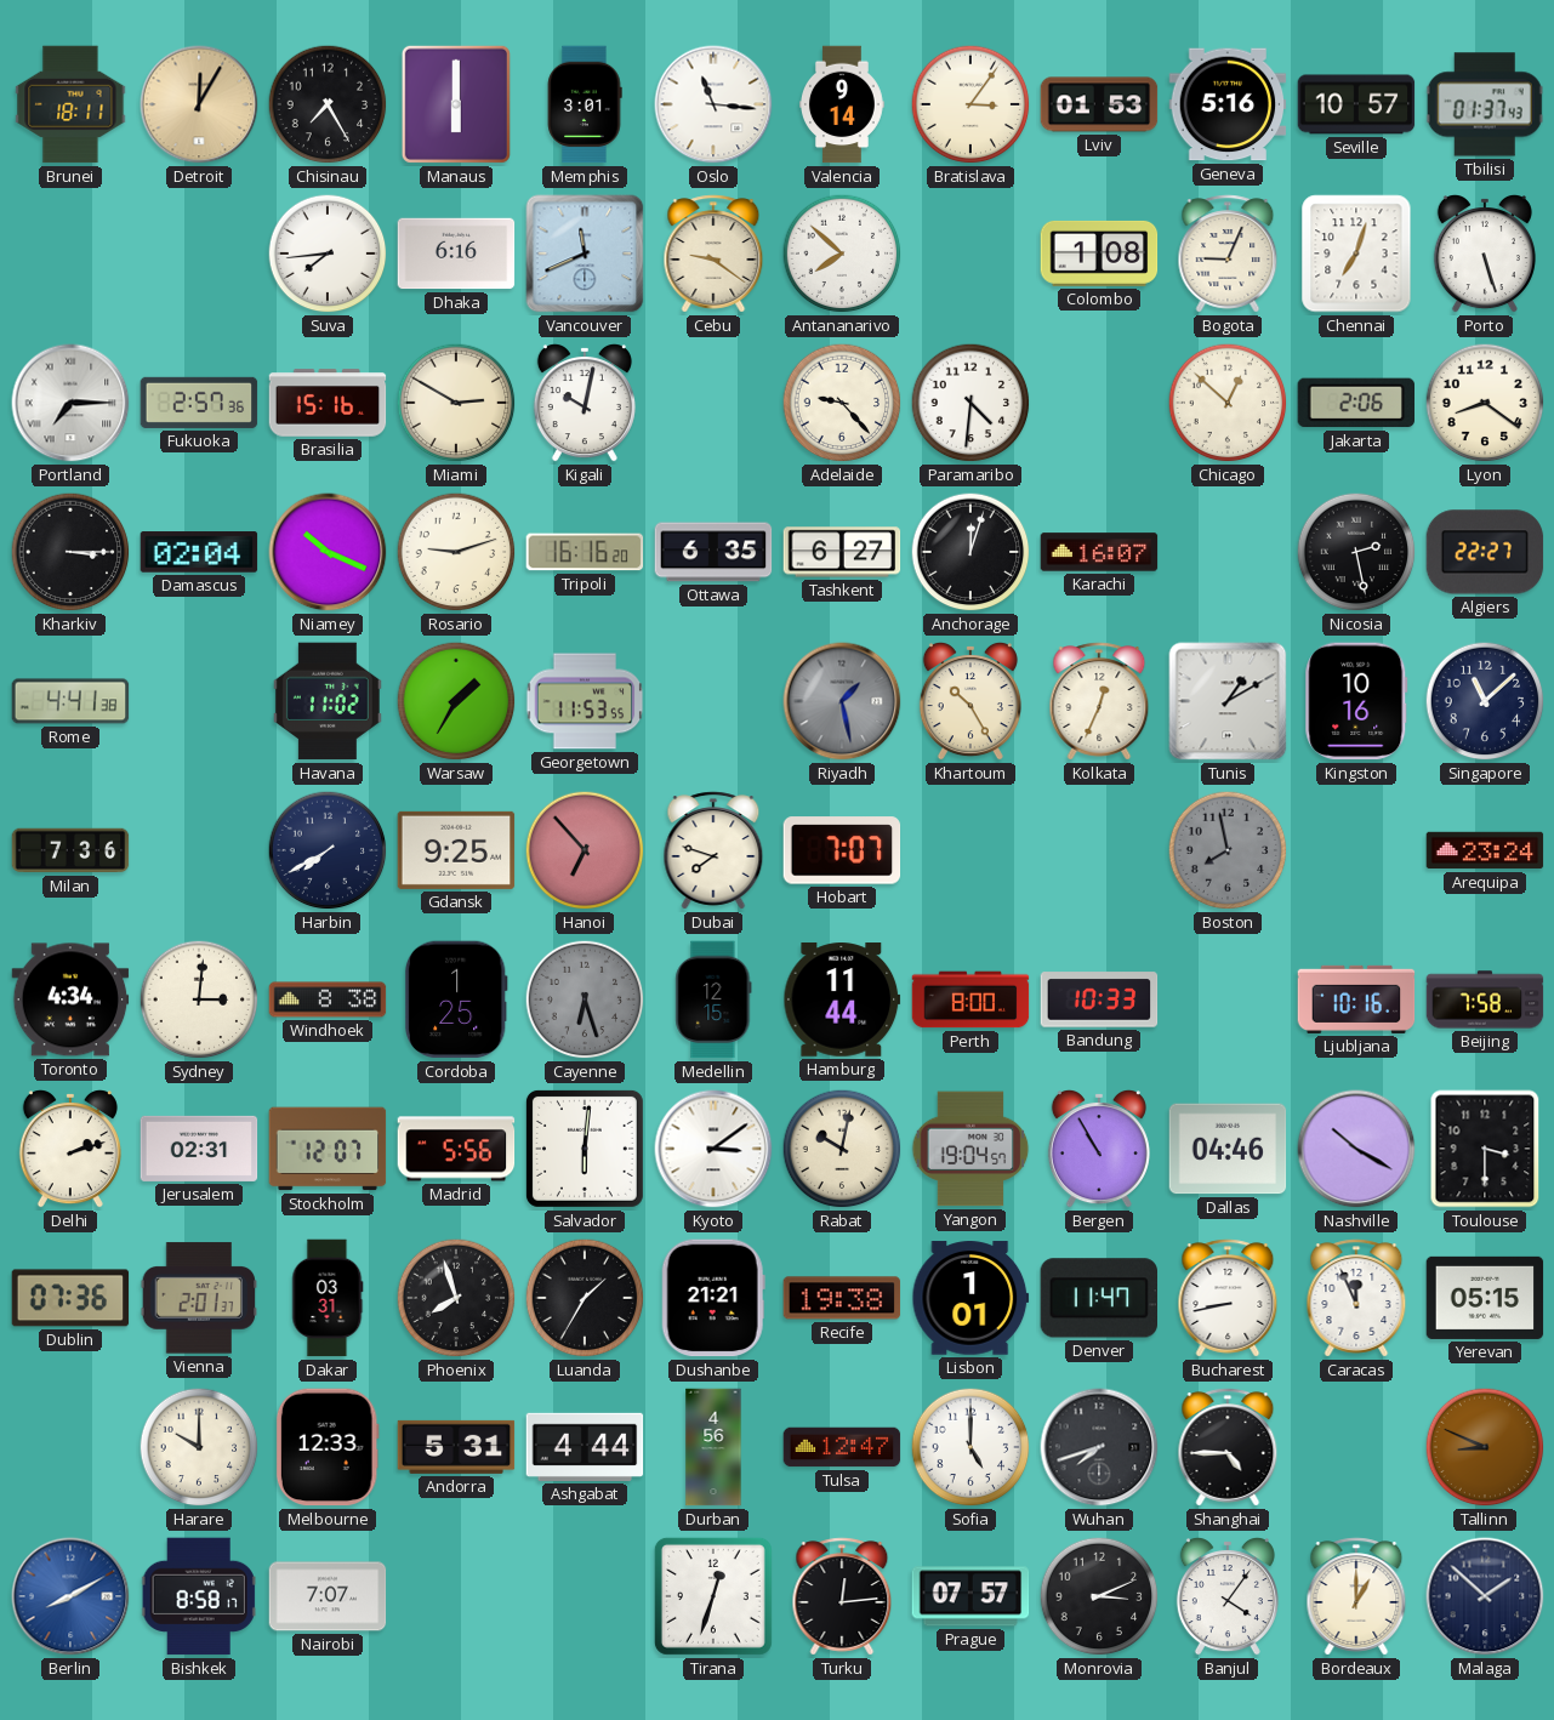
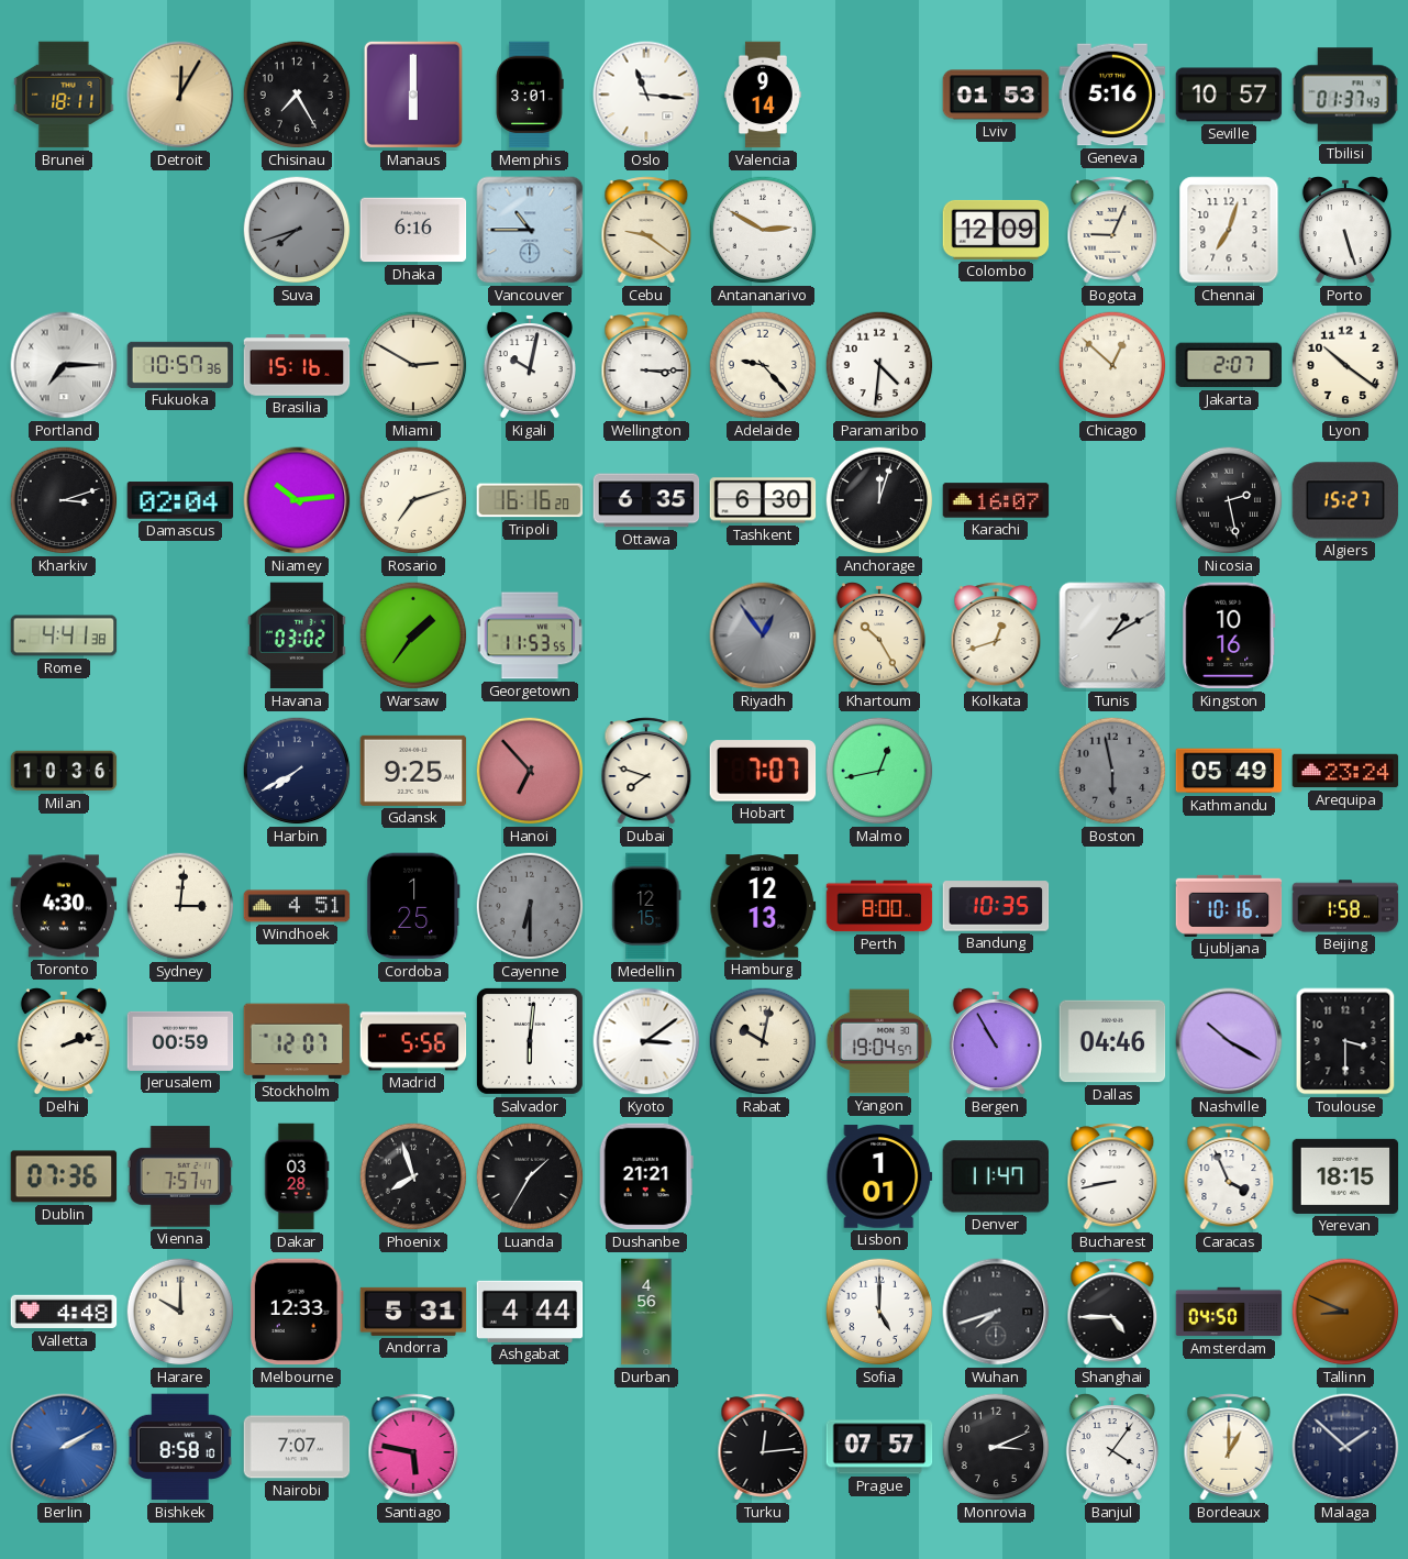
Bratislava: 3:06 -> none
Suva: 7:44 -> 7:42
Suva dial: white -> grey
Vancouver: 11:41 -> 10:45
Antananarivo: 7:52 -> 2:50
Colombo: 1:08 -> 12:09
Fukuoka: 2:57 -> 10:57
Wellington: none -> 3:15
Jakarta: 2:06 -> 2:07
Lyon: 8:21 -> 10:21
Kharkiv: 3:15 -> 3:12
Niamey: 10:19 -> 10:14
Rosario: 9:12 -> 7:12
Tashkent: 6:27 -> 6:30
Algiers: 22:27 -> 15:27
Havana: 11:02 -> 03:02
Warsaw: 1:35 -> 1:36
Riyadh: 1:28 -> 12:54
Kolkata: 12:34 -> 12:42
Singapore: 11:08 -> none
Milan: 7:36 -> 10:36
Malmo: none -> 12:43
Boston: 7:58 -> 5:58
Kathmandu: none -> 05:49
Toronto: 4:34 -> 4:30
Windhoek: 8:38 -> 4:51
Cayenne: 6:27 -> 6:30
Hamburg: 11:44 -> 12:13
Bandung: 10:33 -> 10:35
Beijing: 7:58 -> 1:58
Jerusalem: 02:31 -> 00:59
Vienna: 2:01 -> 7:57
Dakar: 03:31 -> 03:28
Recife: 19:38 -> none
Caracas: 11:56 -> 3:56
Yerevan: 05:15 -> 18:15
Valletta: none -> 4:48
Tulsa: 12:47 -> none
Amsterdam: none -> 04:50
Berlin: 8:10 -> 2:10
Bishkek: 8:58:17 -> 8:58:10
Santiago: none -> 5:47
Tirana: 12:33 -> none
